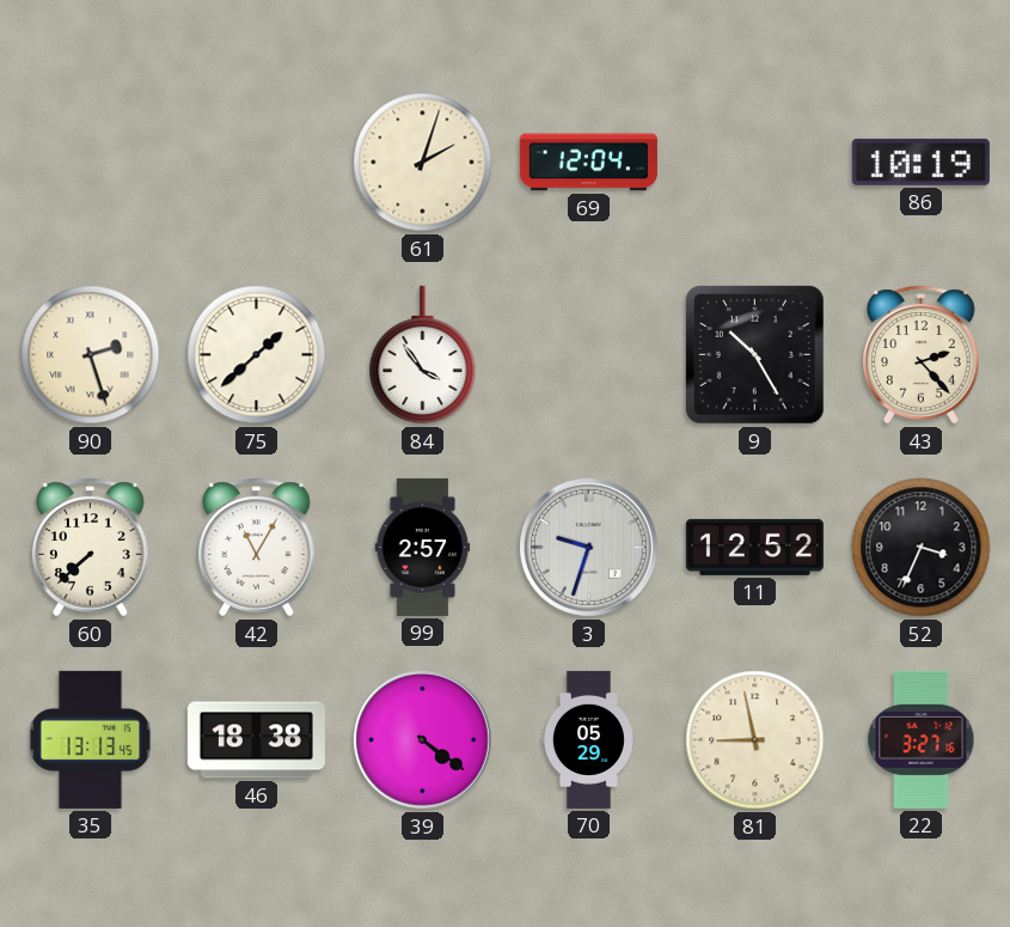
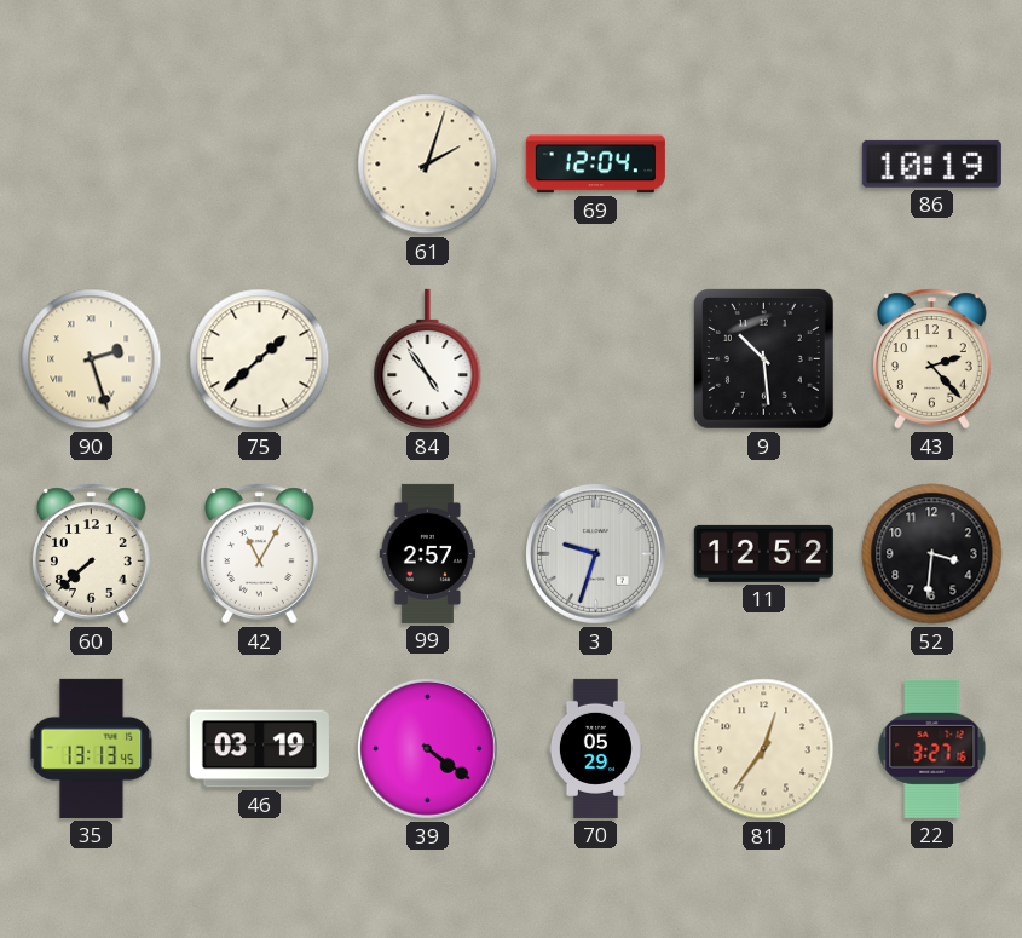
84: 3:54 -> 4:54
9: 10:25 -> 10:29
52: 3:34 -> 3:31
46: 18:38 -> 03:19
81: 8:58 -> 12:36
